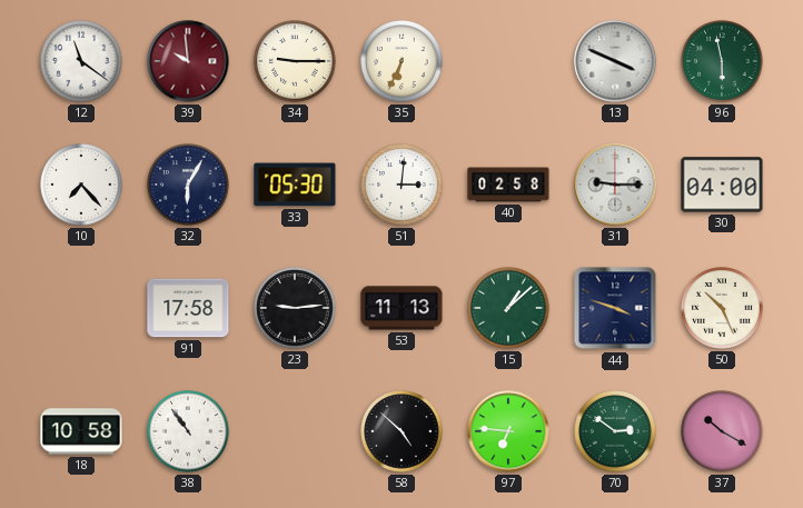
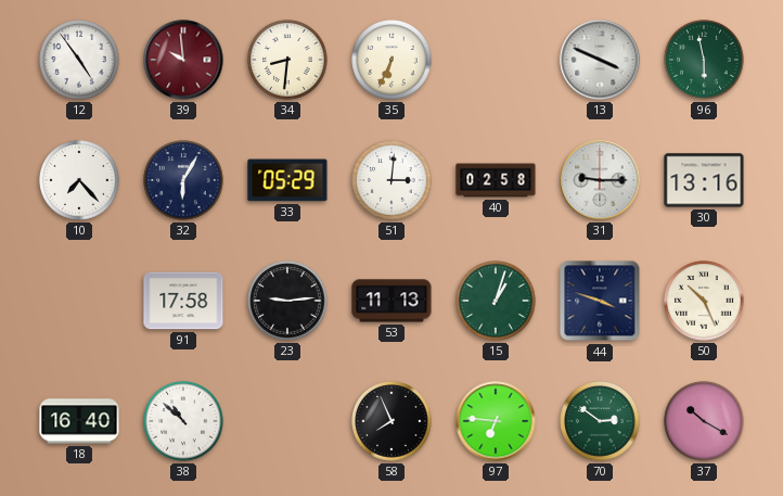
12: 11:21 -> 4:54
34: 9:15 -> 8:31
33: 05:30 -> 05:29
30: 04:00 -> 13:16
15: 1:08 -> 1:03
18: 10:58 -> 16:40
38: 10:54 -> 10:52
58: 4:52 -> 7:56
